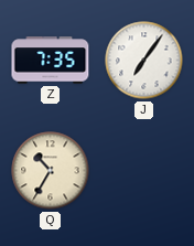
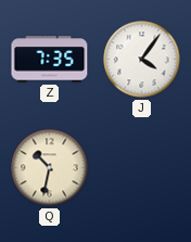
J: 7:06 -> 4:06
Q: 10:35 -> 10:32
